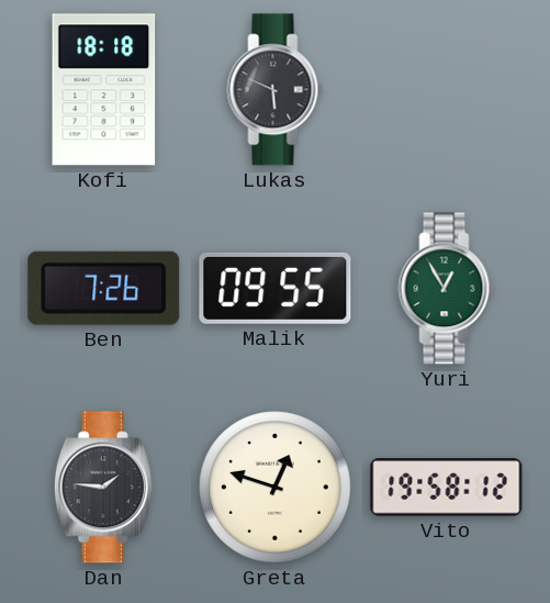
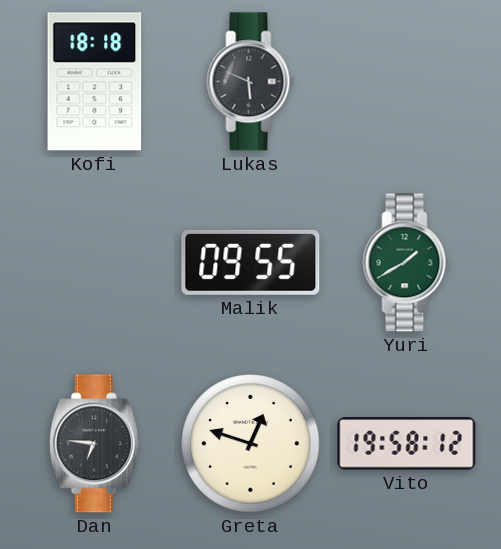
Ben: 7:26 -> none
Yuri: 12:55 -> 1:40
Dan: 1:46 -> 6:46
